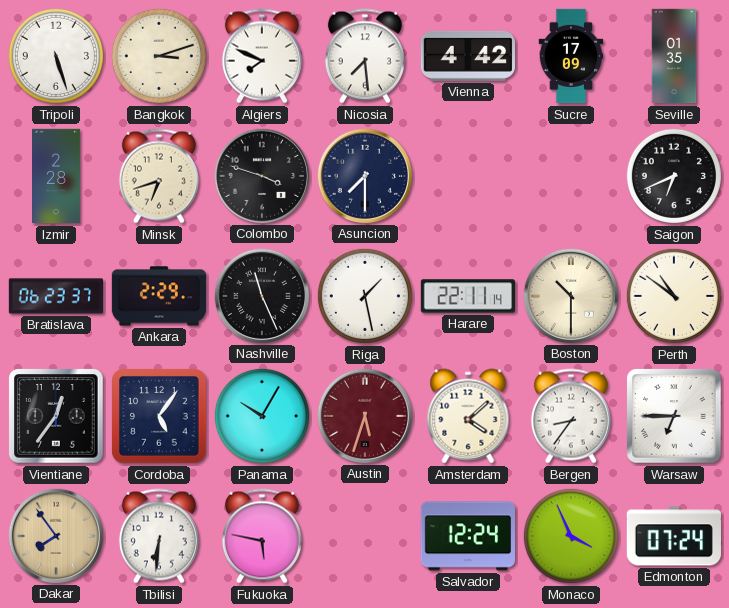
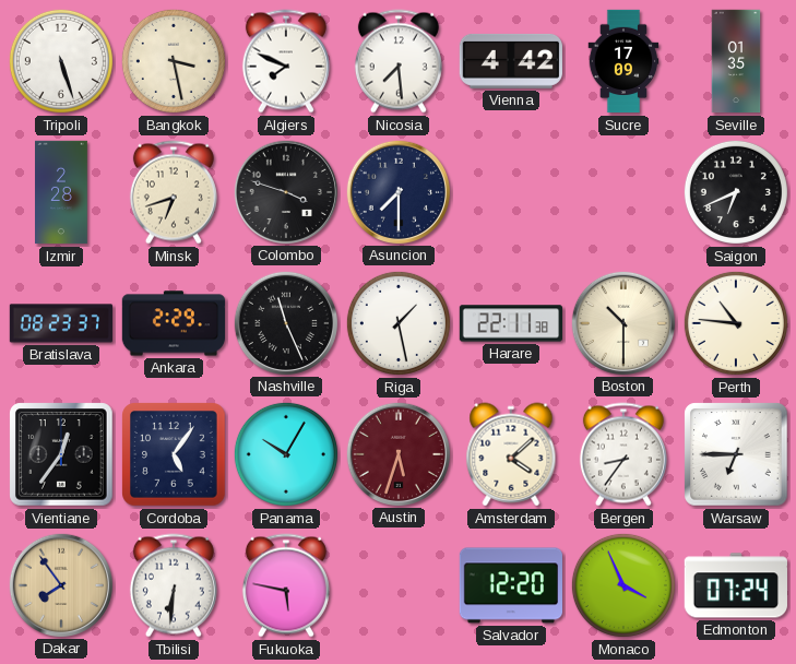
Bangkok: 3:12 -> 3:28
Bratislava: 06:23 -> 08:23
Harare: 22:11:14 -> 22:11:38
Perth: 10:51 -> 10:46
Salvador: 12:24 -> 12:20
